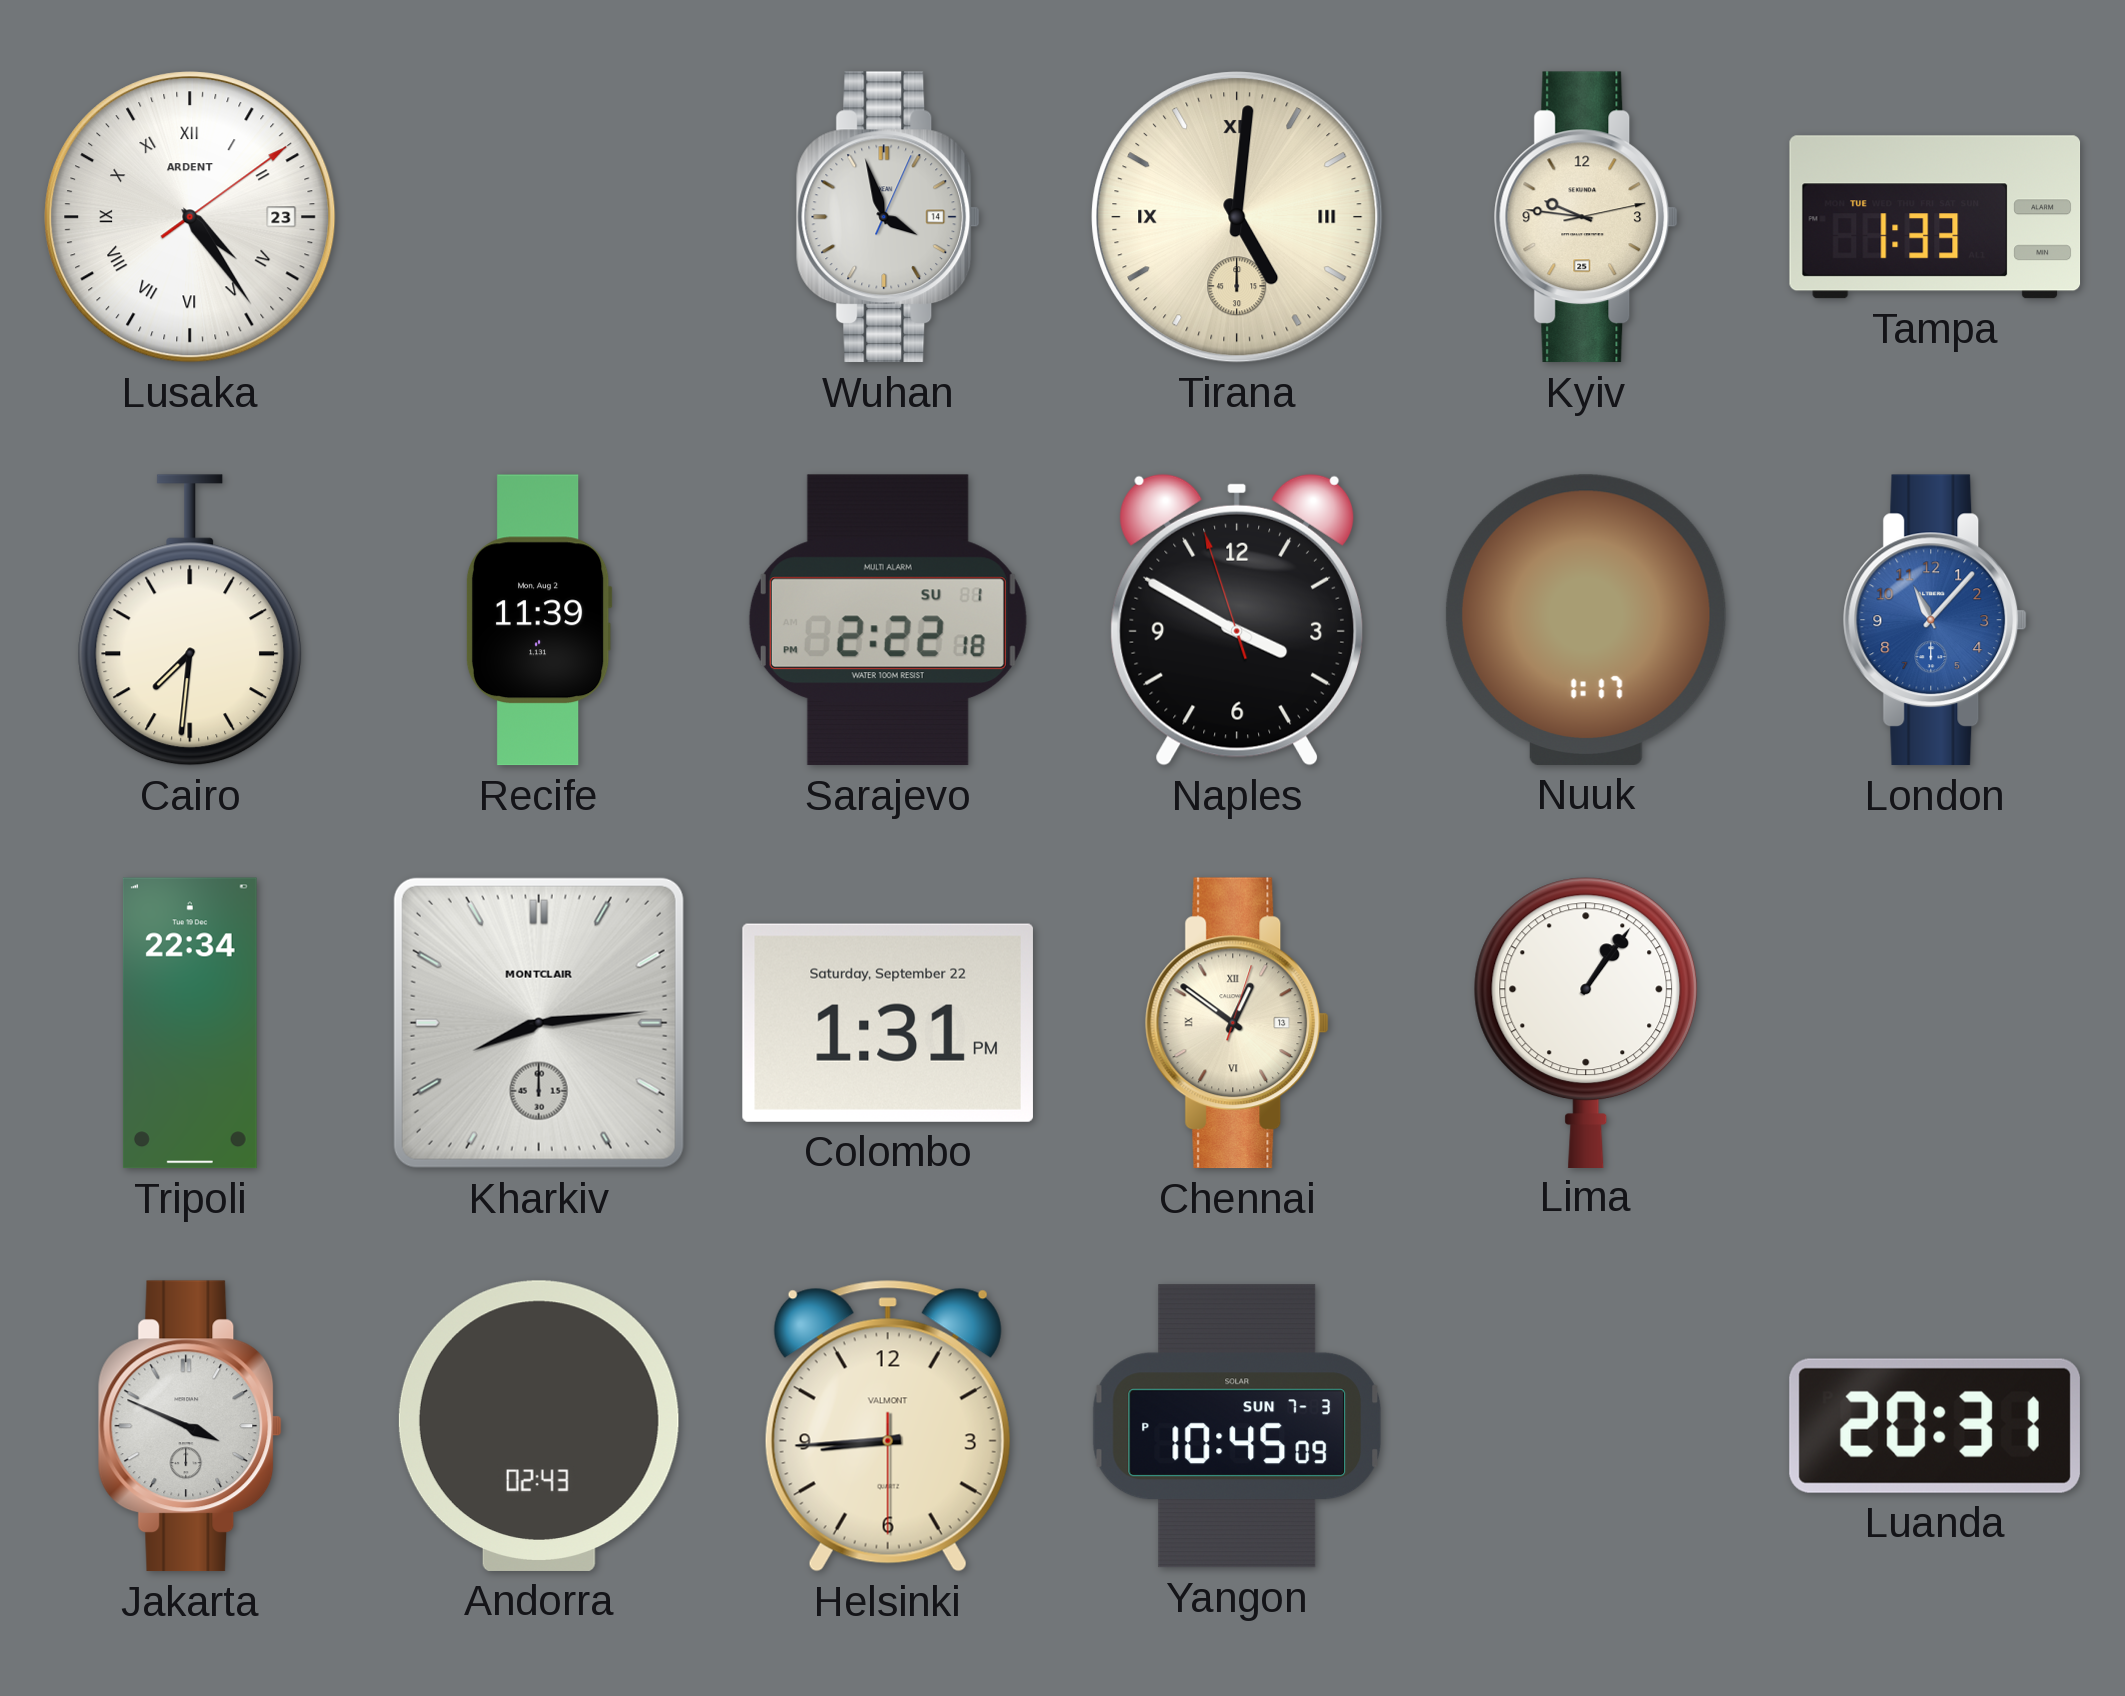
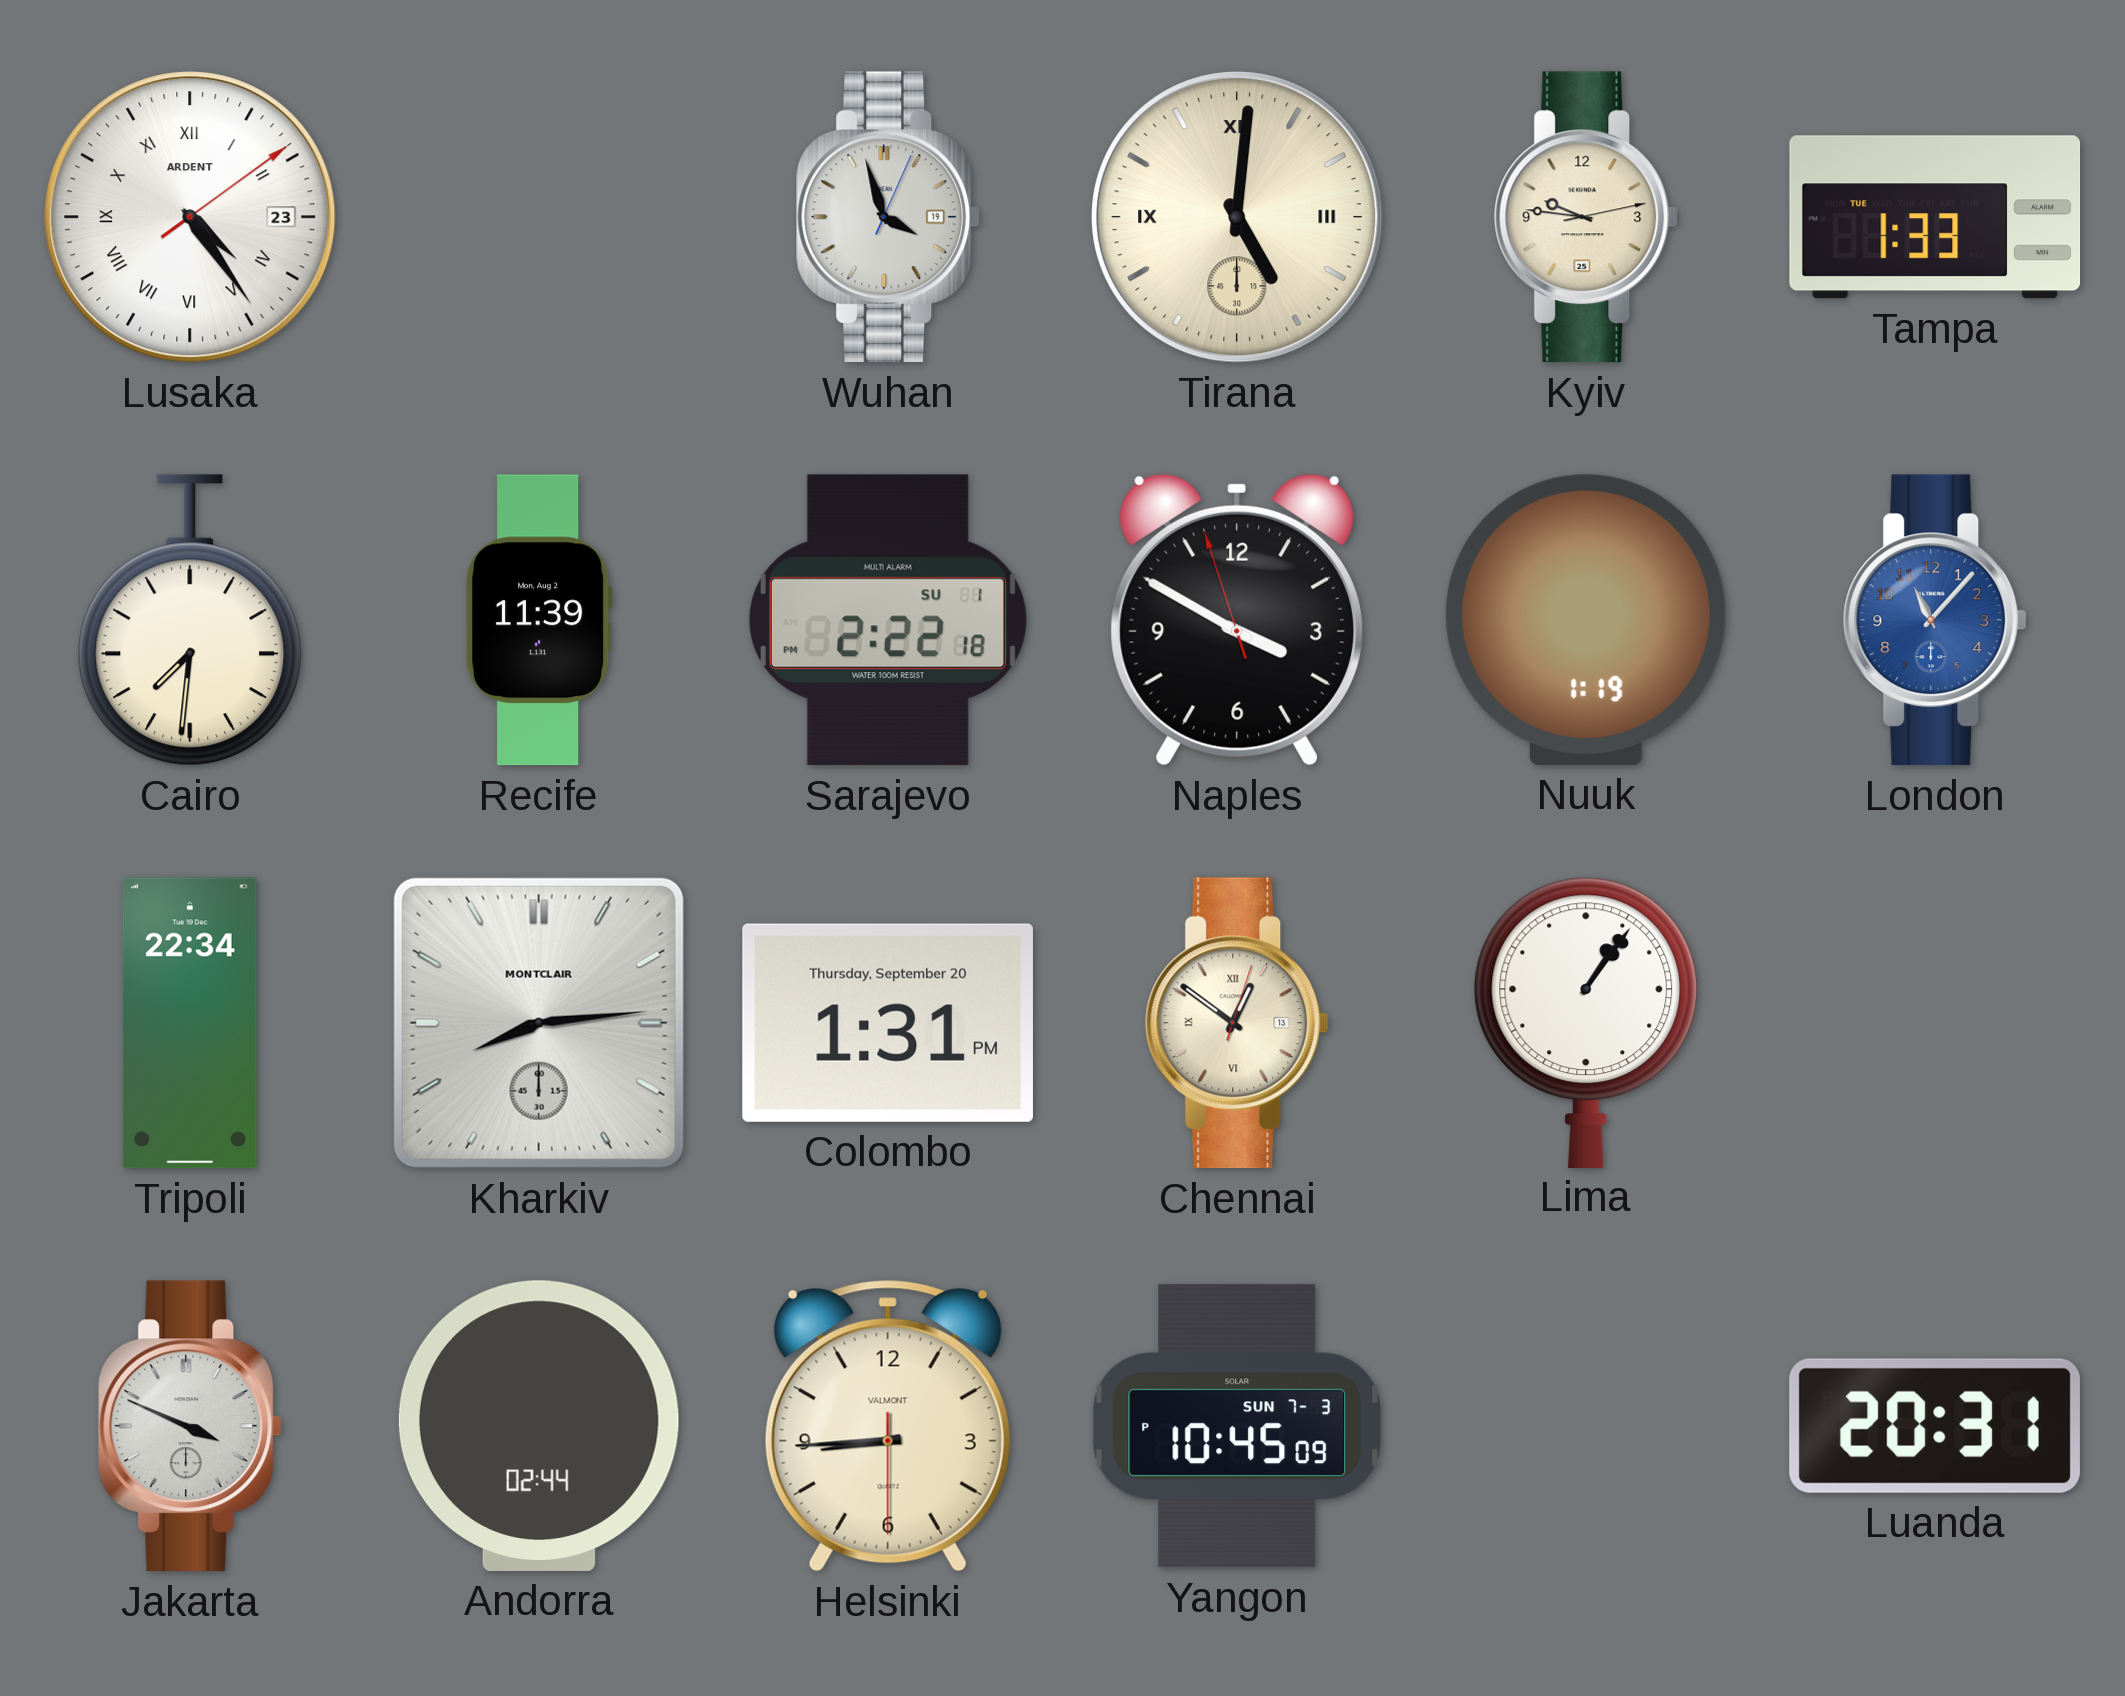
Wuhan date: 14 -> 19
Nuuk: 1:17 -> 1:19
Colombo date: Saturday, September 22 -> Thursday, September 20
Andorra: 02:43 -> 02:44
